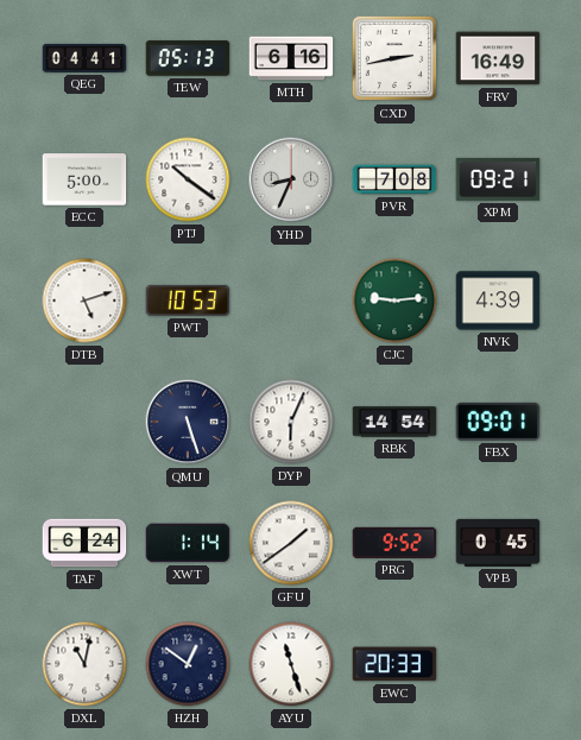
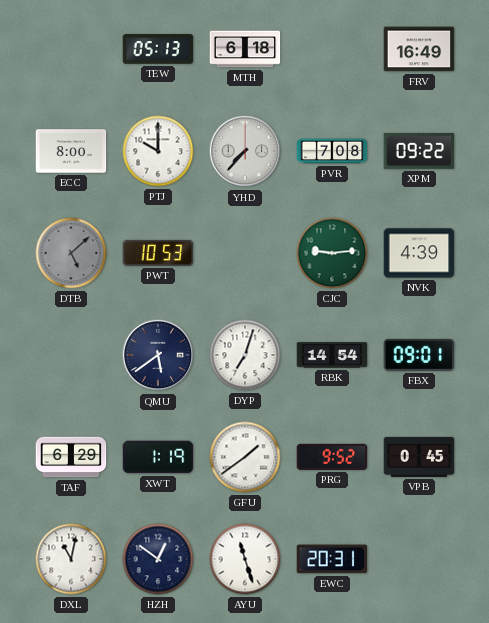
QEG: 04:41 -> none
MTH: 6:16 -> 6:18
CXD: 2:43 -> none
ECC: 5:00 -> 8:00
PTJ: 10:21 -> 10:00
YHD: 8:34 -> 7:37
XPM: 09:21 -> 09:22
DTB: 5:12 -> 5:08
DTB dial: white -> grey
QMU: 5:27 -> 5:39
DYP: 6:04 -> 7:03
TAF: 6:24 -> 6:29
XWT: 1:14 -> 1:19
EWC: 20:33 -> 20:31
